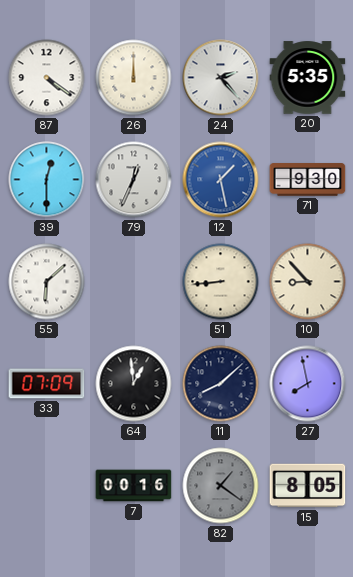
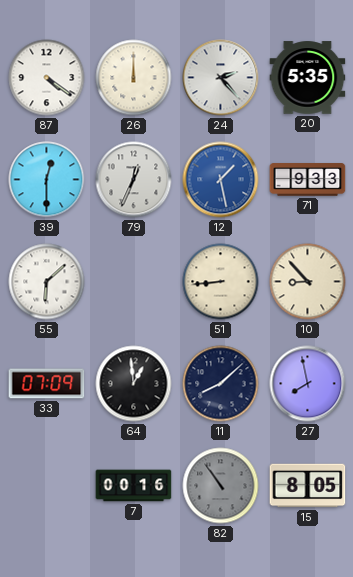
71: 9:30 -> 9:33
82: 1:21 -> 10:54
